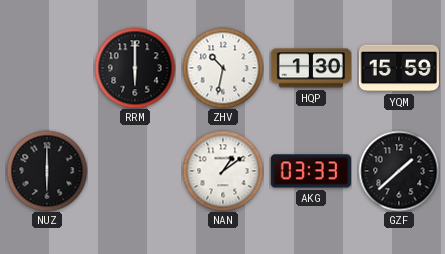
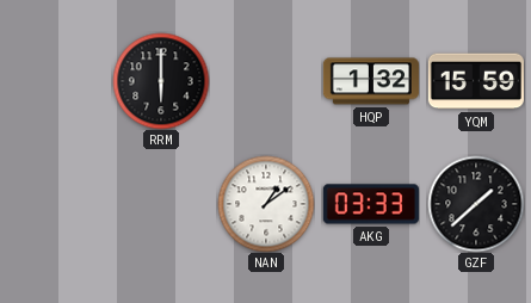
ZHV: 10:32 -> none
HQP: 1:30 -> 1:32
NUZ: 6:00 -> none
